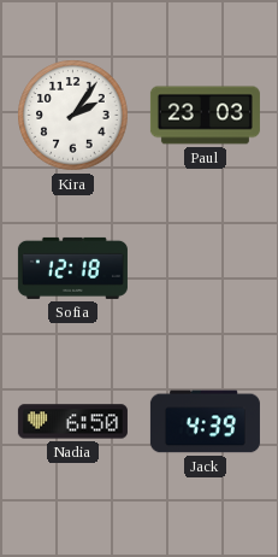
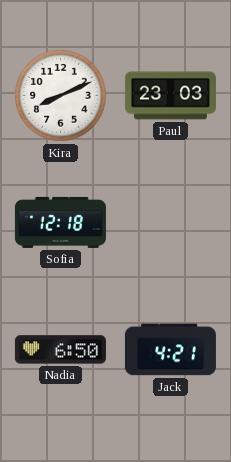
Kira: 2:06 -> 8:11
Jack: 4:39 -> 4:21
